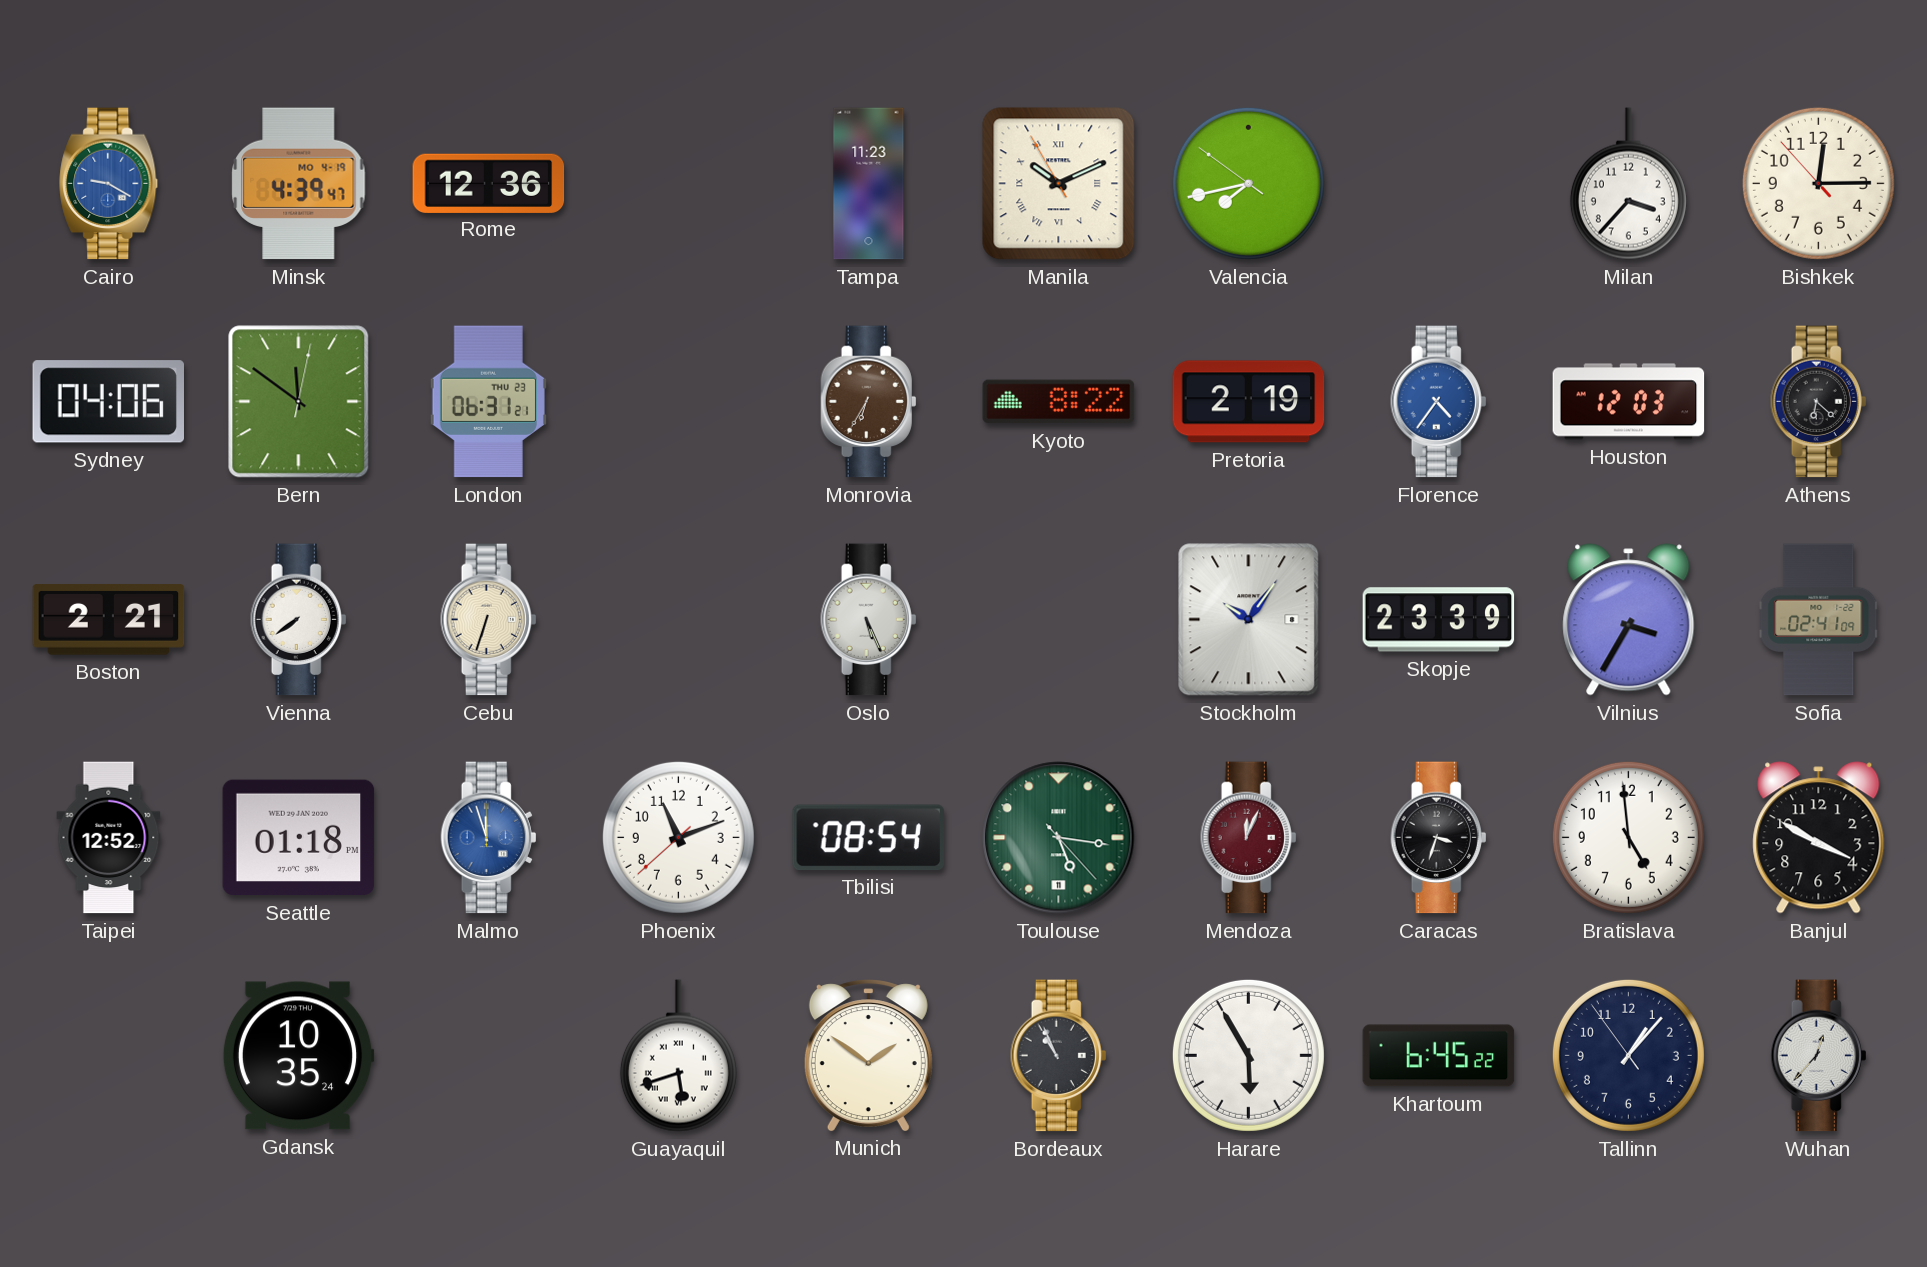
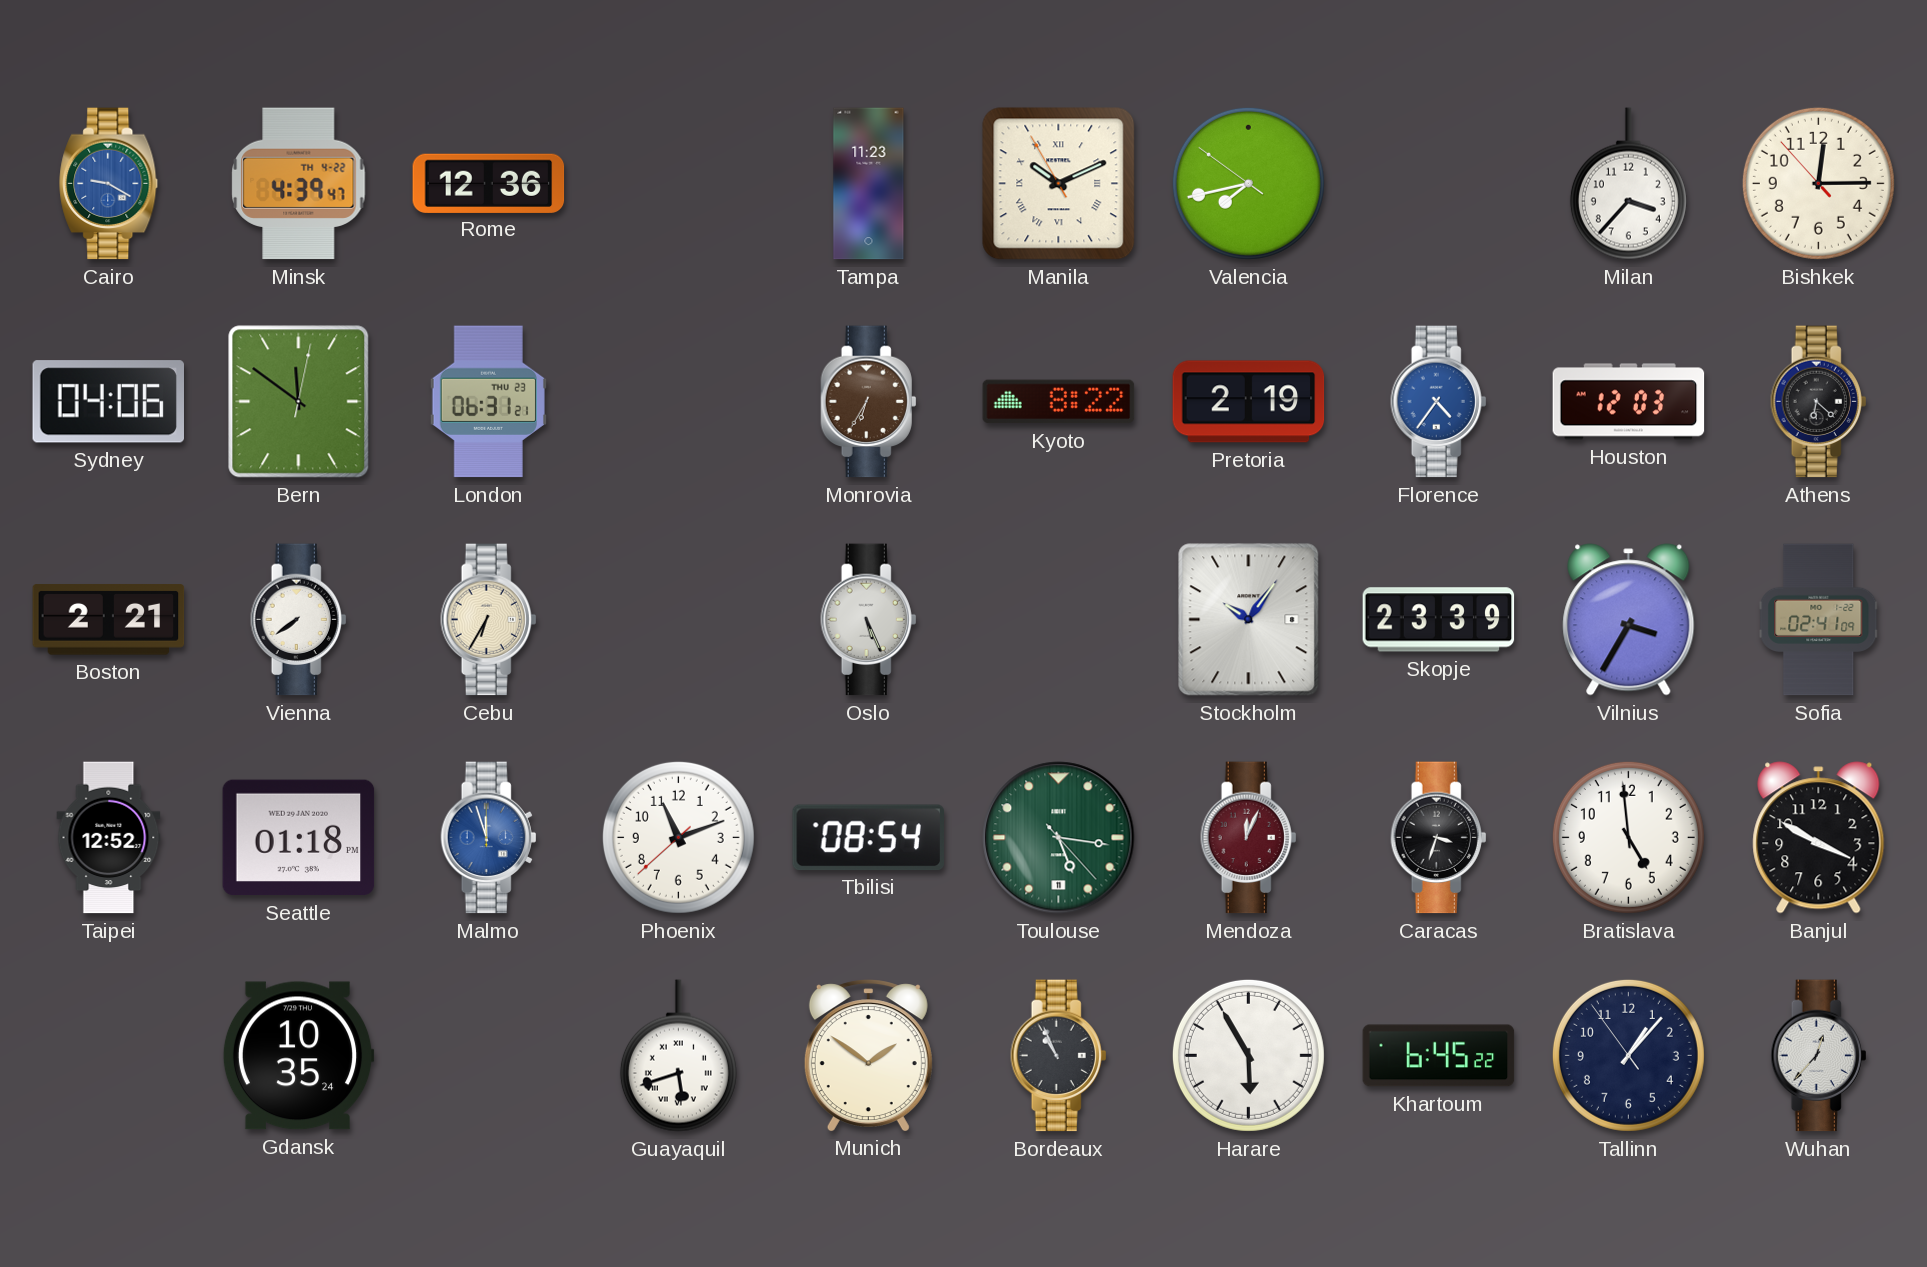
Minsk date: MO 4-19 -> TH 4-22
Cebu: 6:33 -> 6:35
